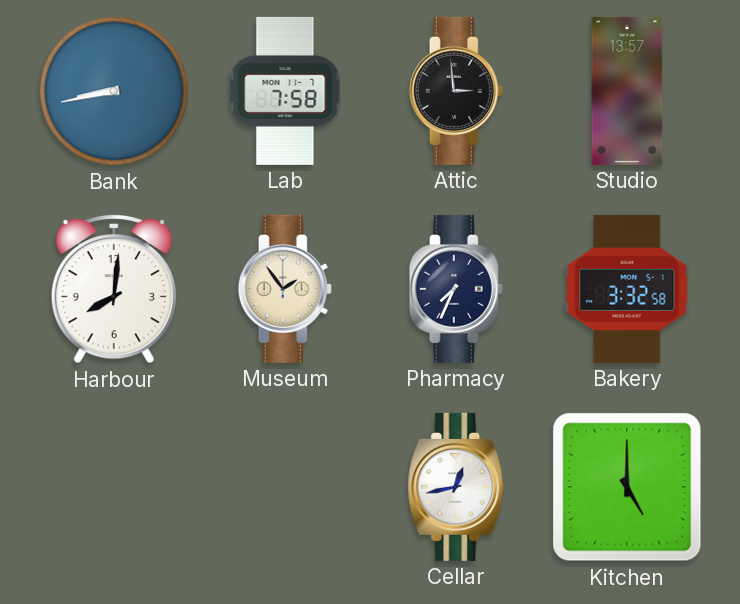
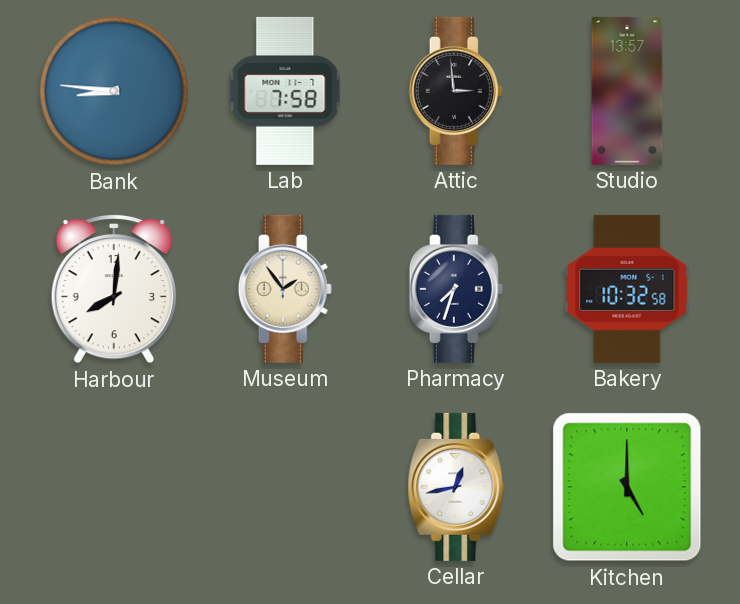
Bank: 8:43 -> 8:46
Pharmacy: 7:34 -> 7:33
Bakery: 3:32 -> 10:32
